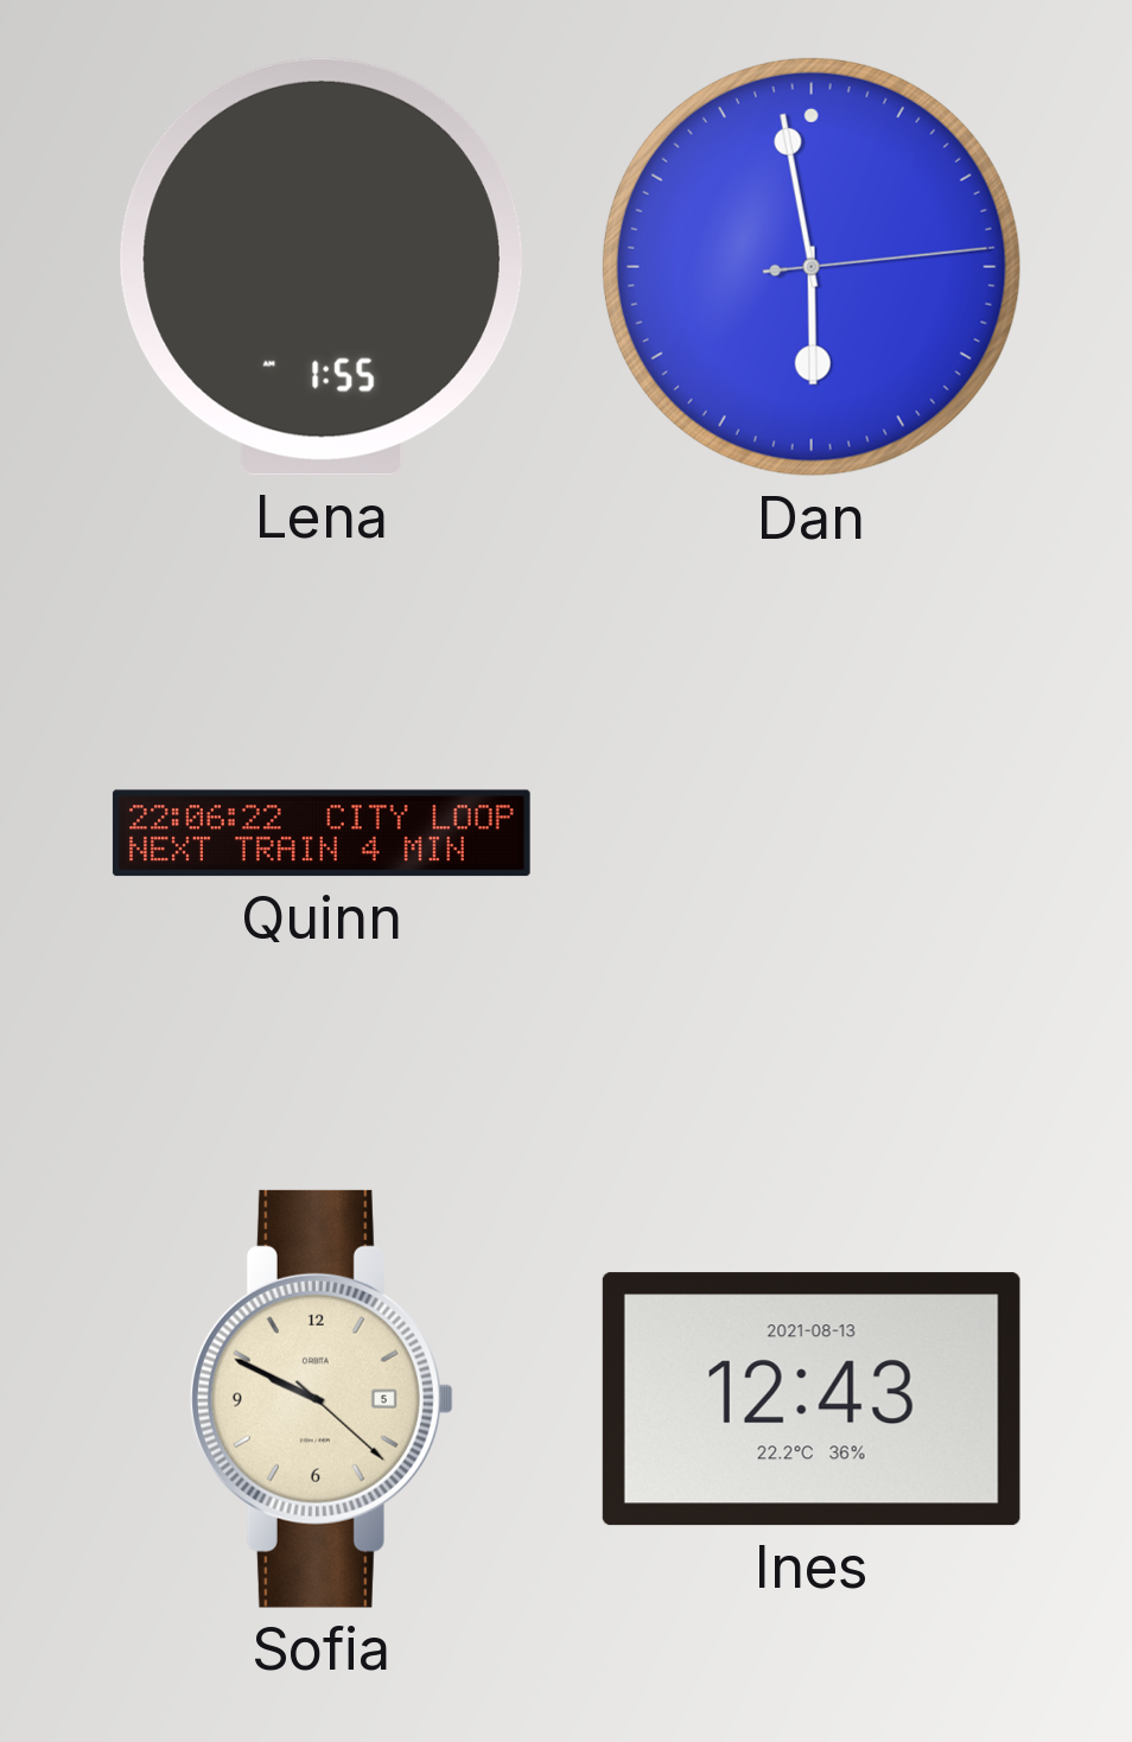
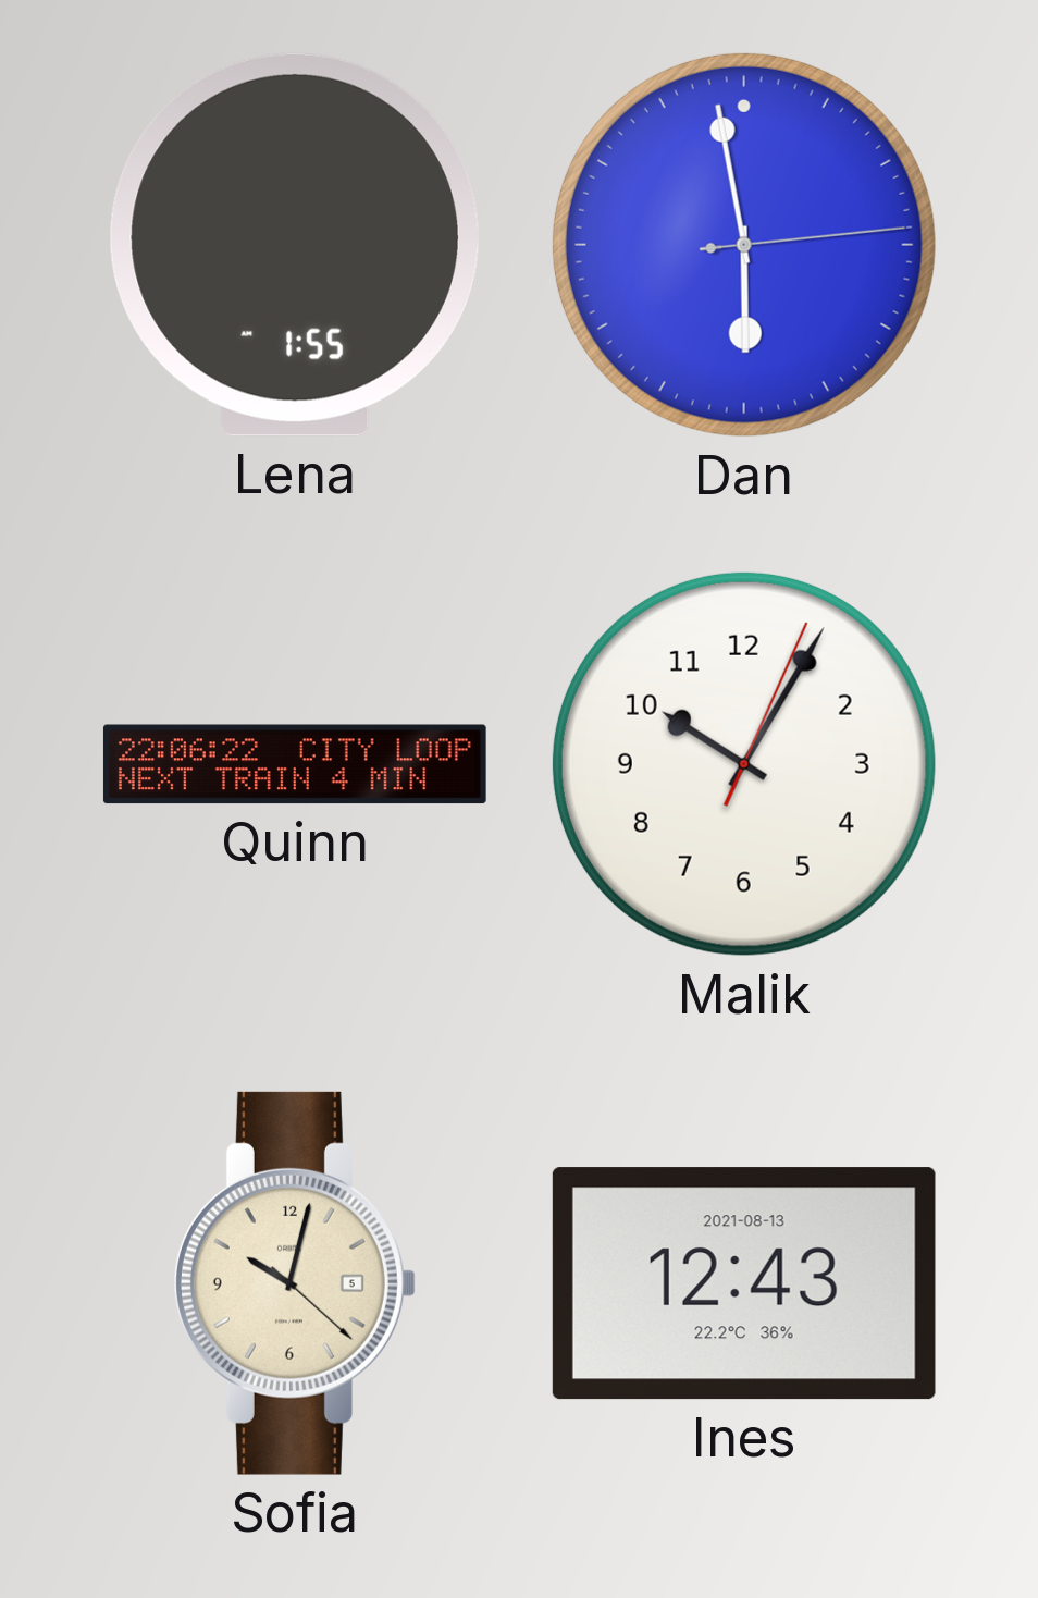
Malik: none -> 10:05
Sofia: 9:49 -> 10:02
